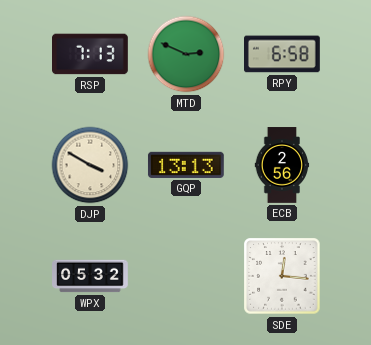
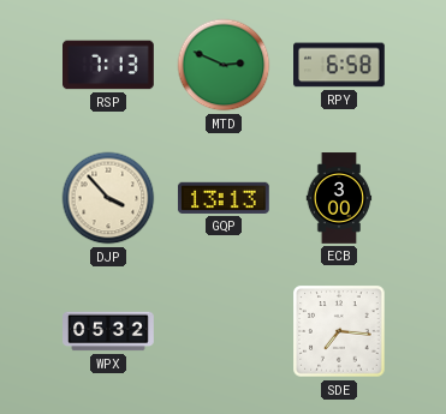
DJP: 3:50 -> 3:53
ECB: 2:56 -> 3:00
SDE: 12:16 -> 7:16
